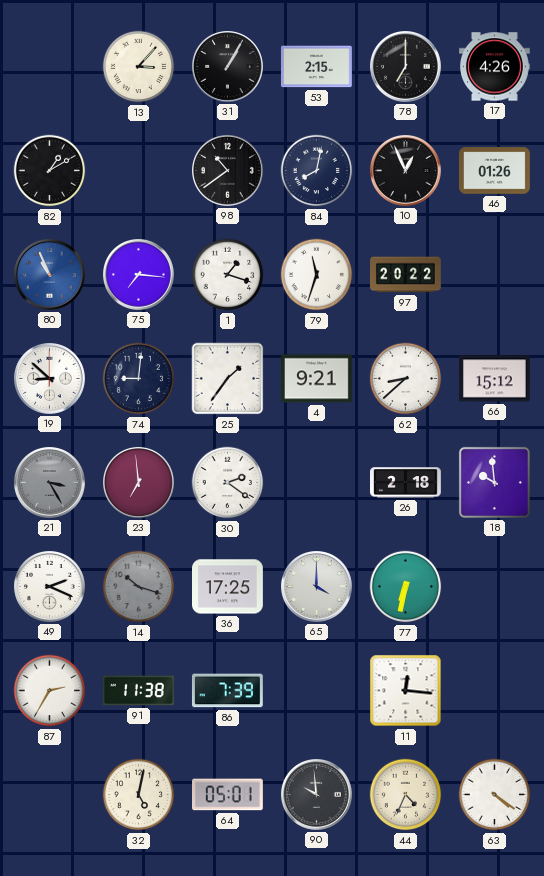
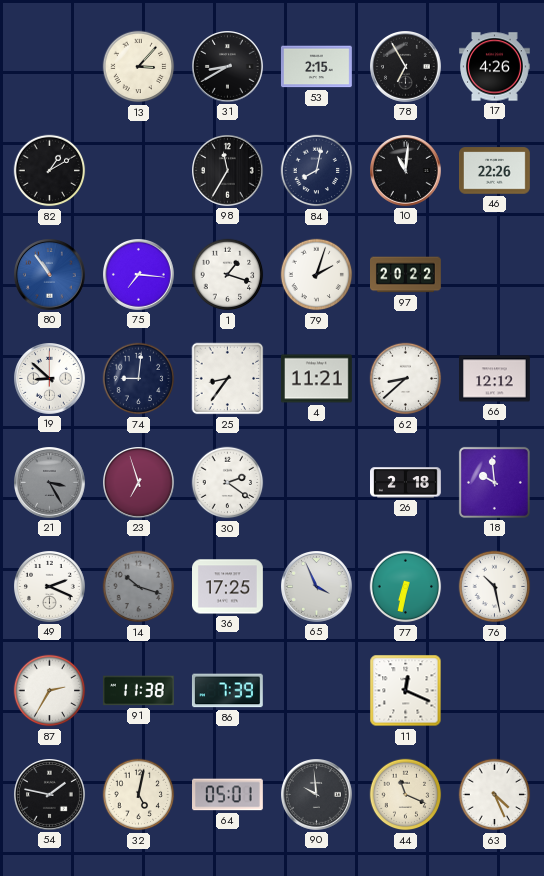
31: 1:05 -> 8:40
78: 7:00 -> 6:55
98: 10:39 -> 11:35
10: 12:56 -> 11:01
46: 01:26 -> 22:26
80: 10:56 -> 10:54
79: 11:33 -> 2:03
25: 1:36 -> 8:36
4: 9:21 -> 11:21
66: 15:12 -> 12:12
23: 6:59 -> 6:57
65: 4:00 -> 3:56
76: none -> 10:28
11: 12:16 -> 12:19
54: none -> 1:47
44: 4:34 -> 11:19
63: 4:21 -> 4:26
